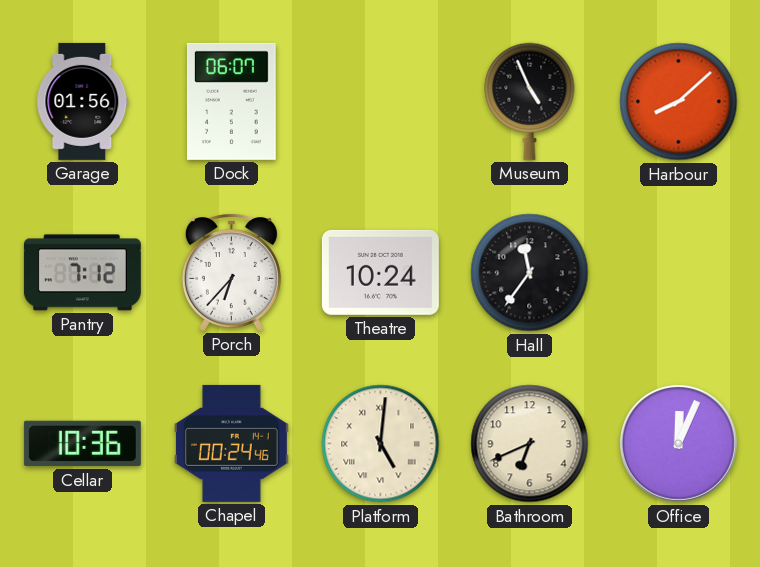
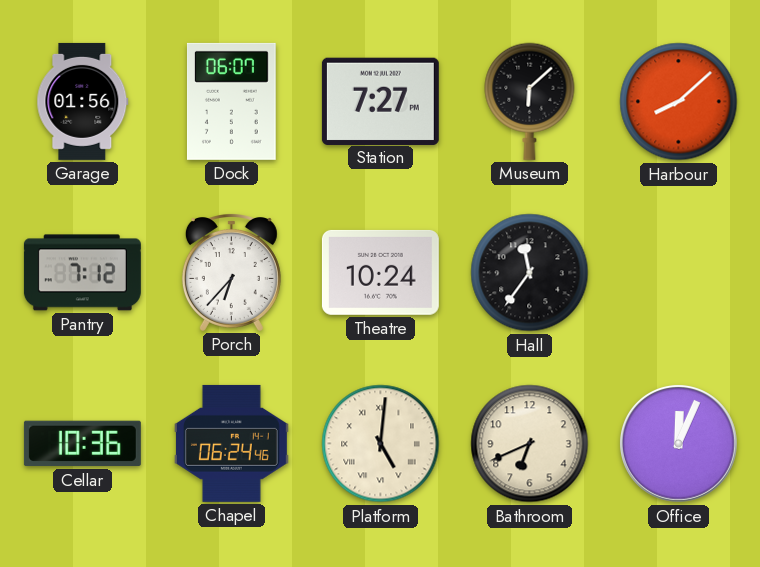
Station: none -> 7:27
Museum: 4:56 -> 6:08
Chapel: 00:24 -> 06:24
